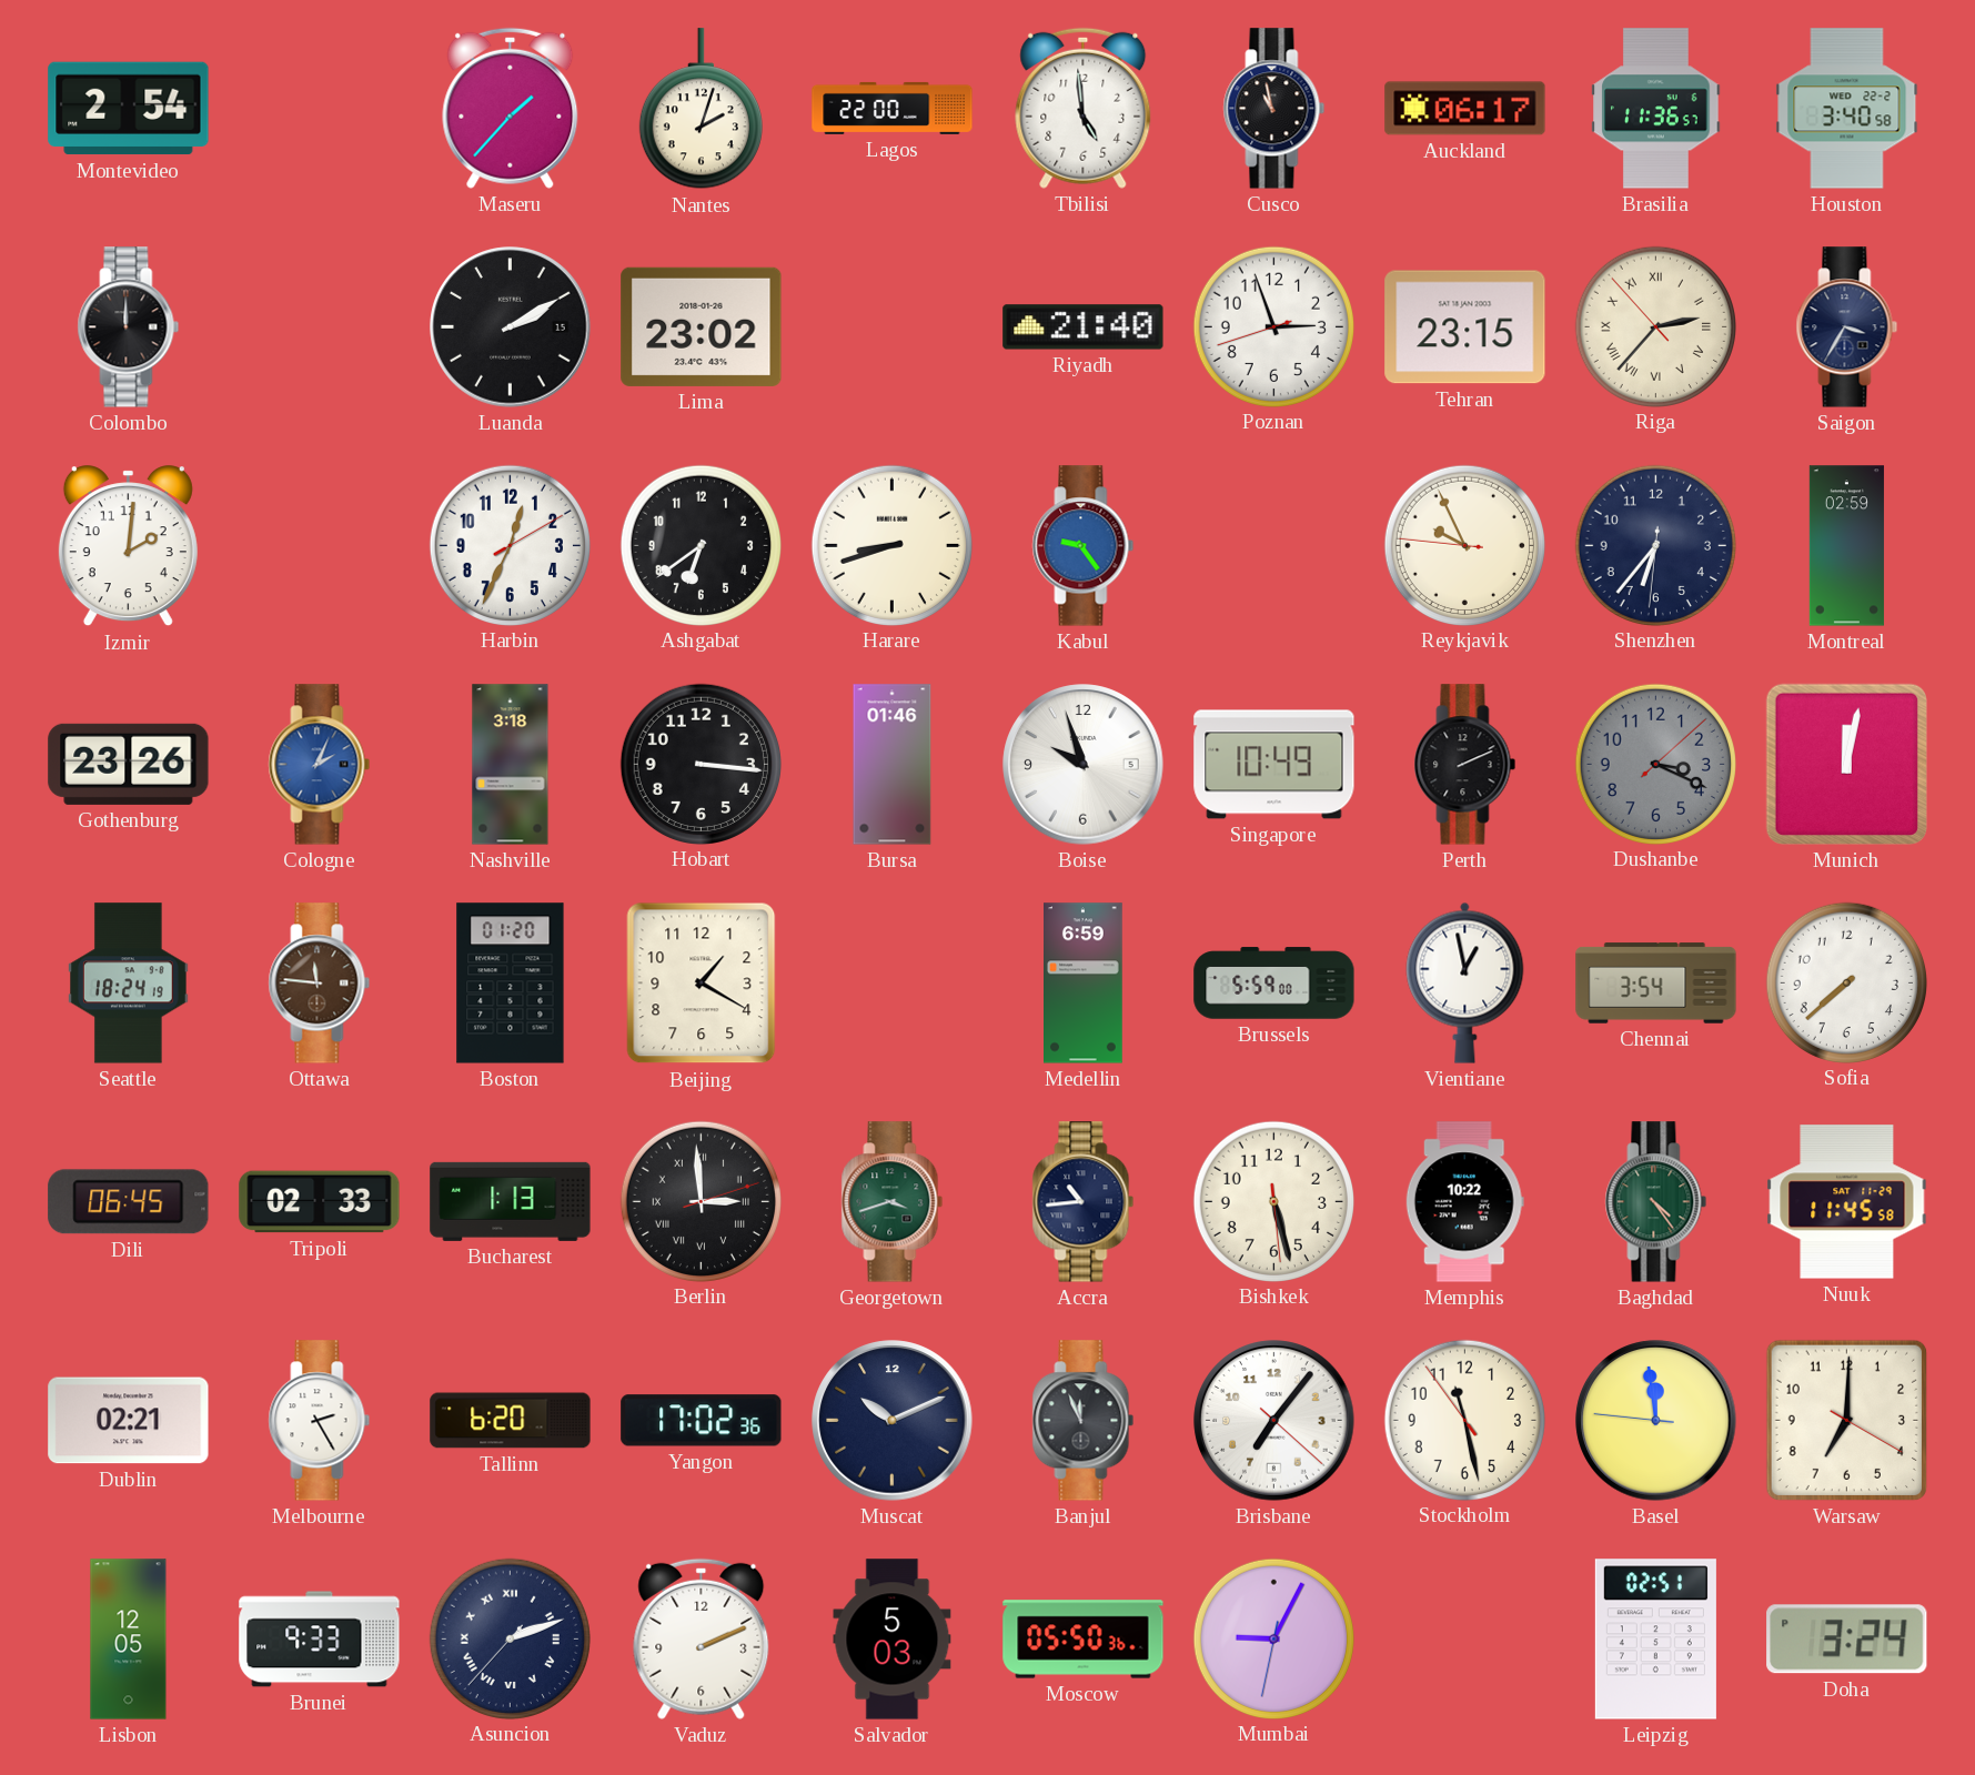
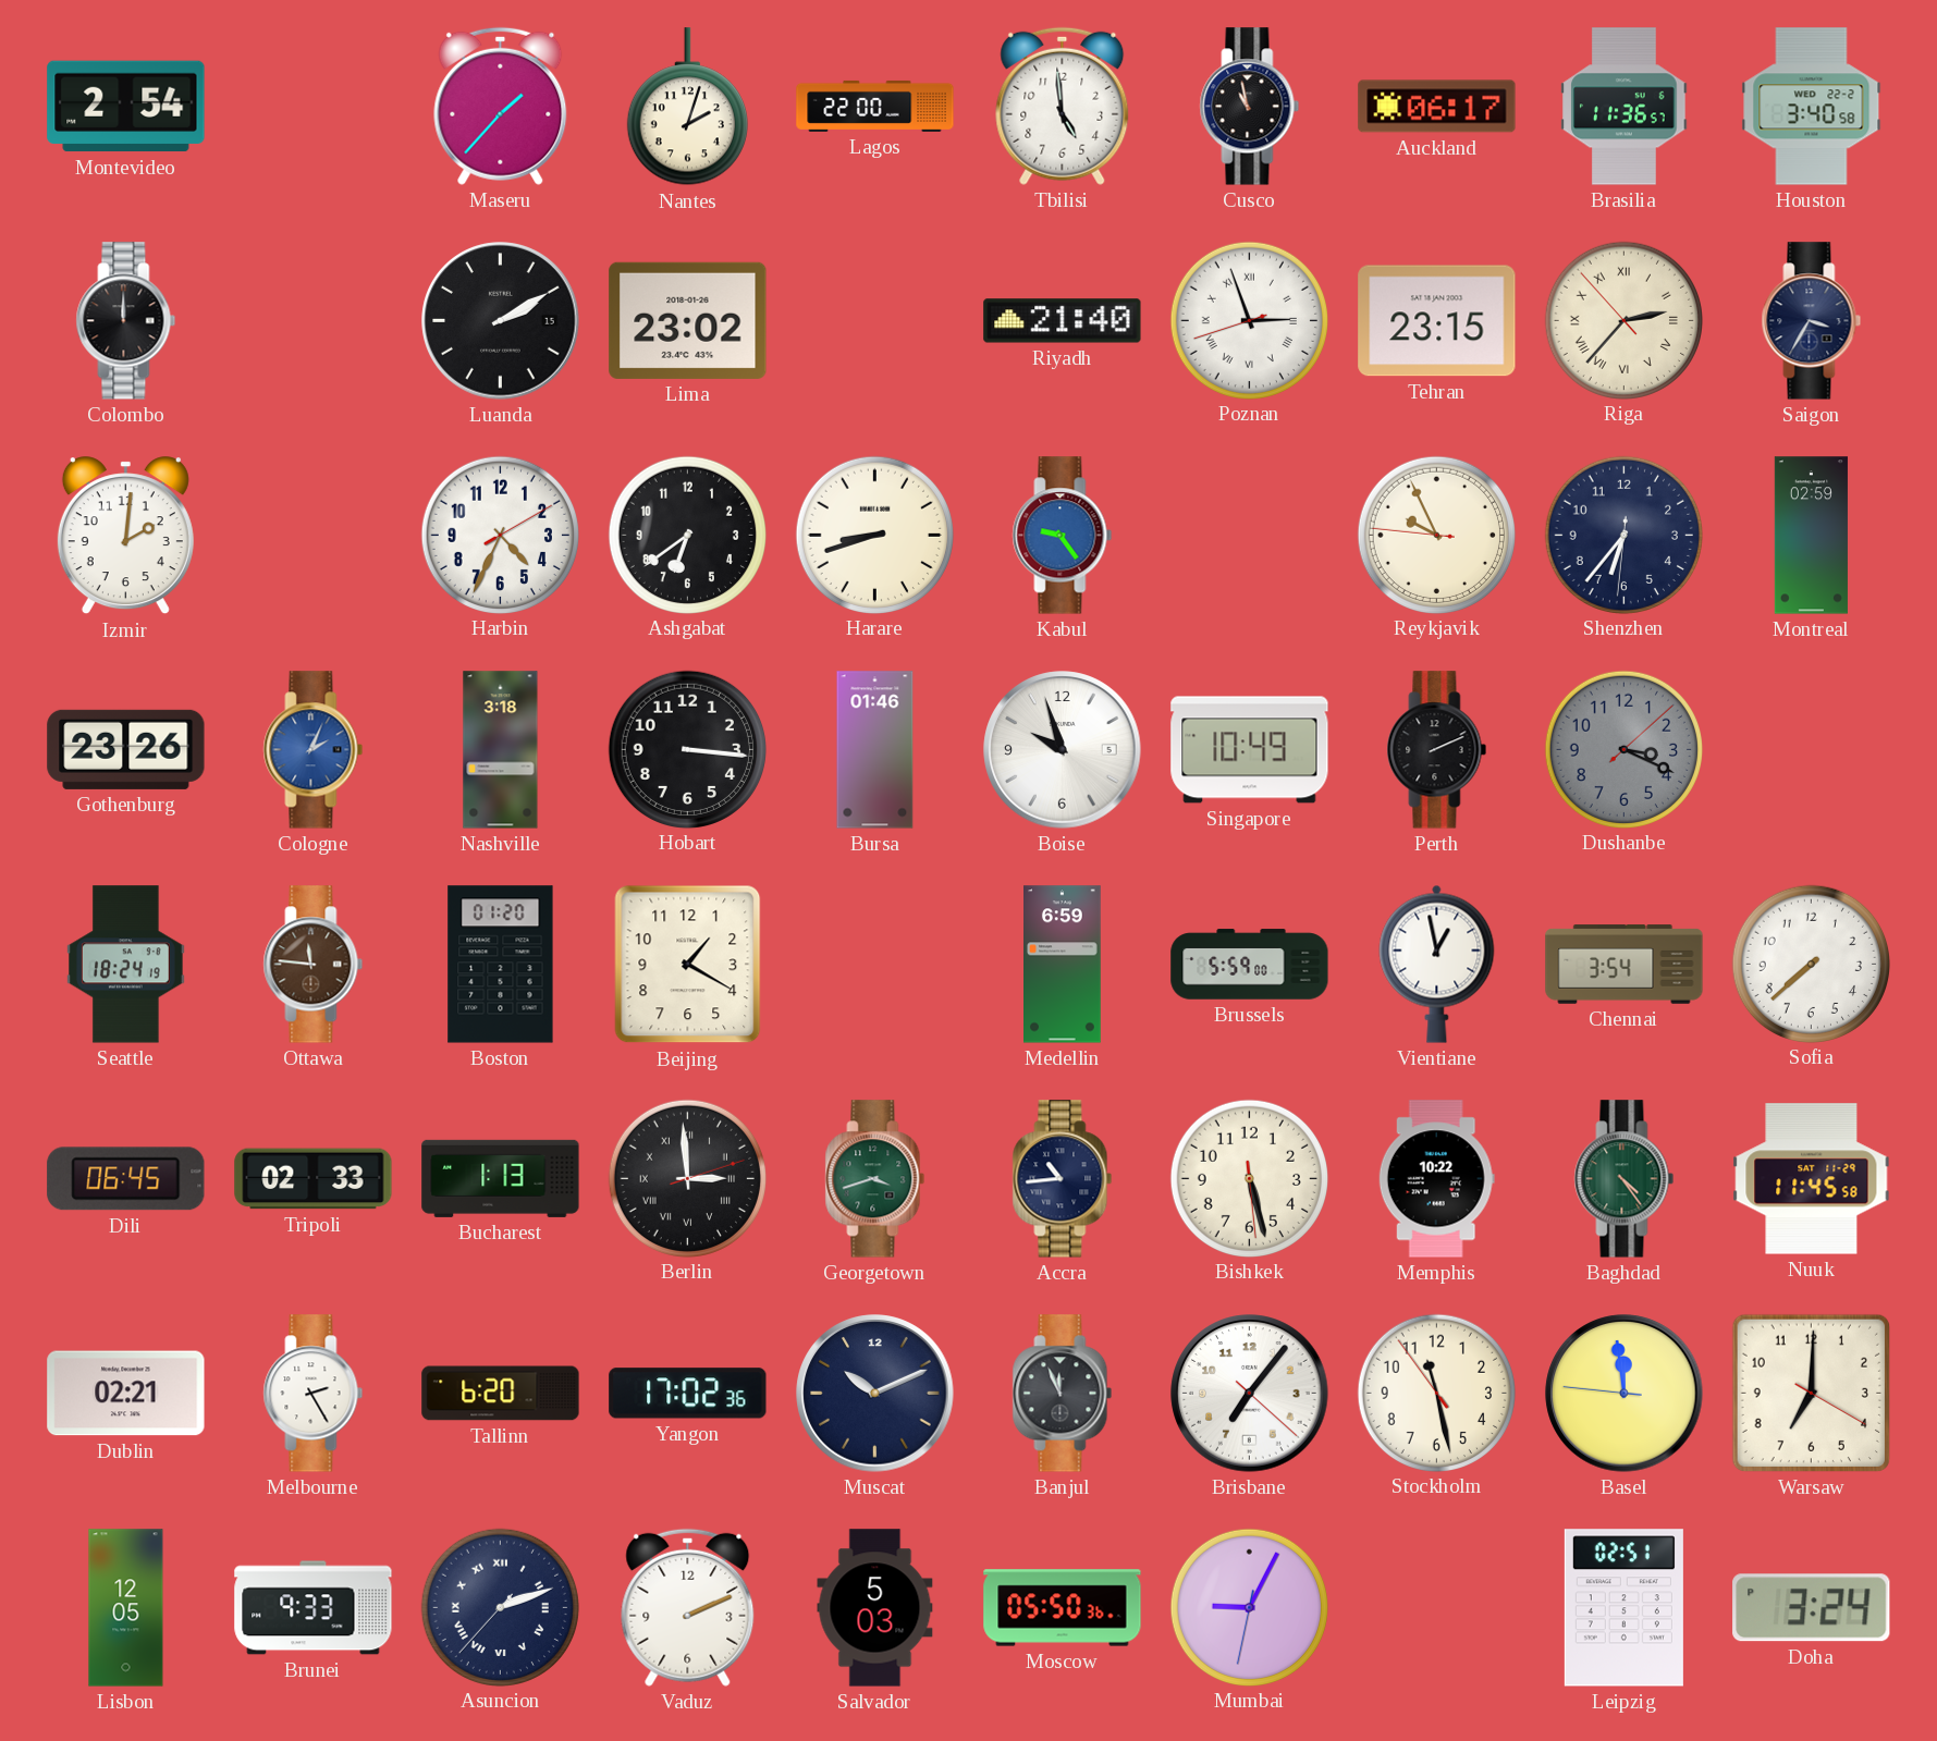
Poznan numerals: Arabic -> Roman
Harbin: 12:34 -> 4:34
Munich: 12:02 -> none
